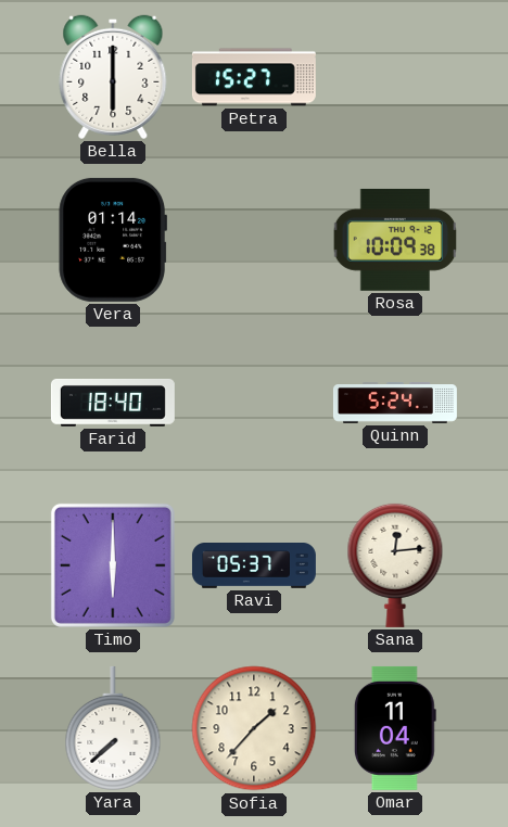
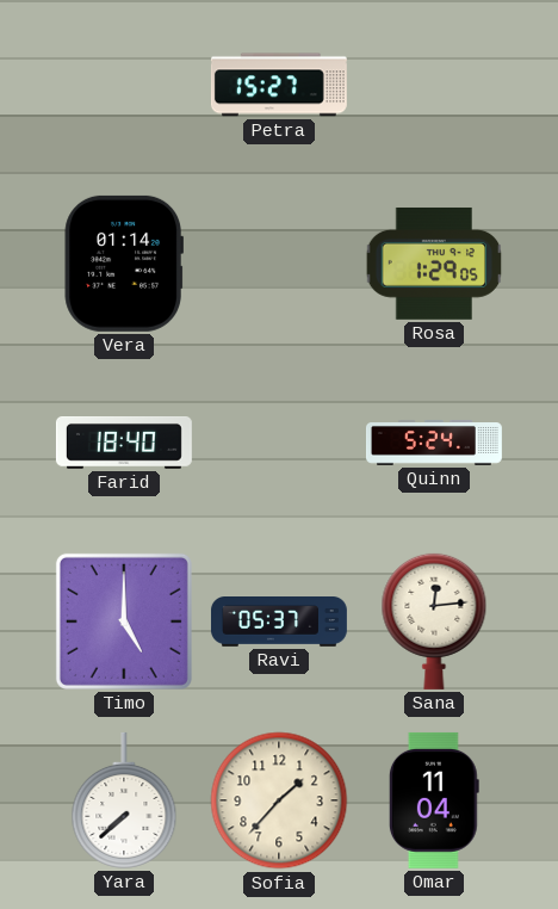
Bella: 6:00 -> none
Rosa: 10:09 -> 1:29
Timo: 6:00 -> 5:00
